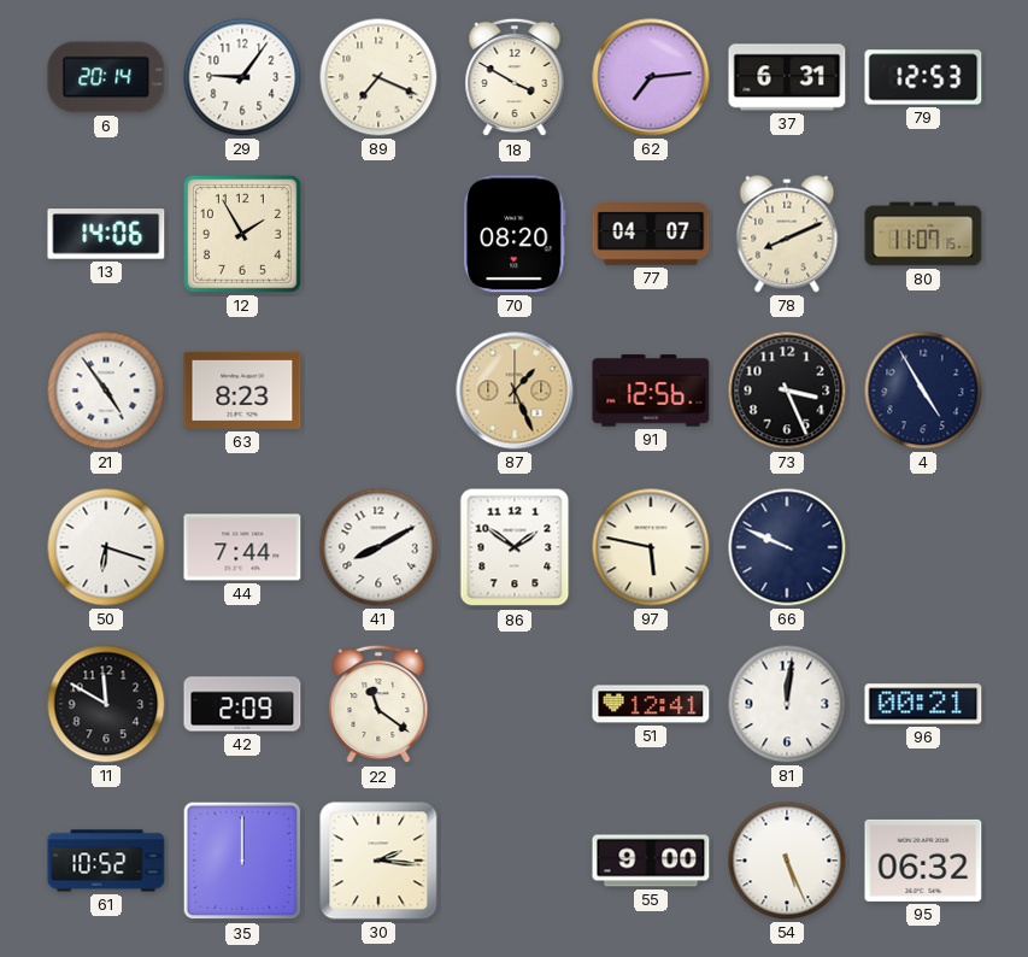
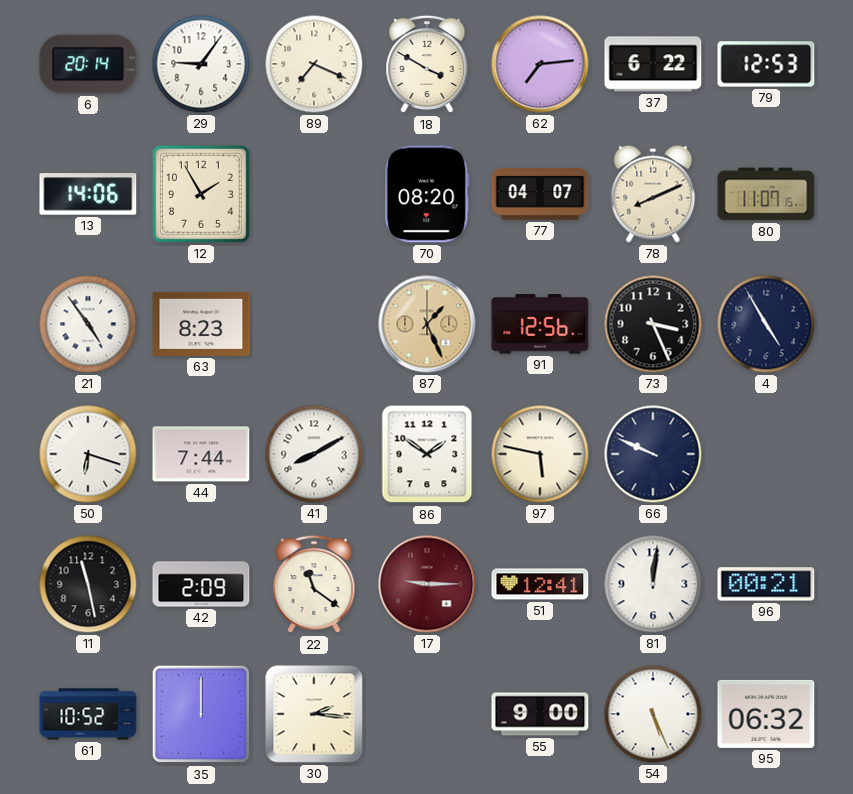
37: 6:31 -> 6:22
11: 11:50 -> 11:28
17: none -> 9:15
